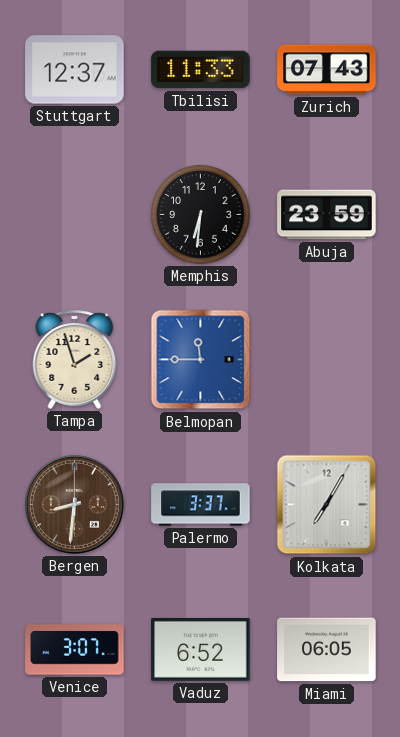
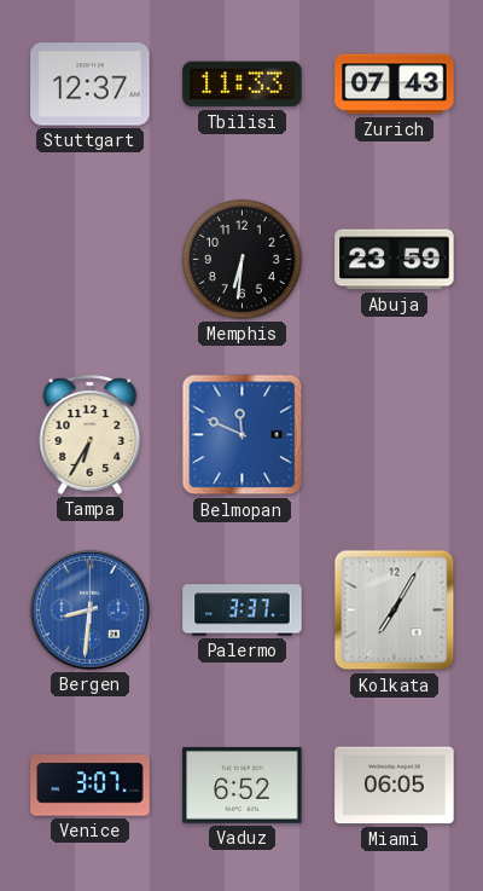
Tampa: 1:57 -> 6:35
Belmopan: 11:45 -> 11:49
Bergen dial: brown -> blue
